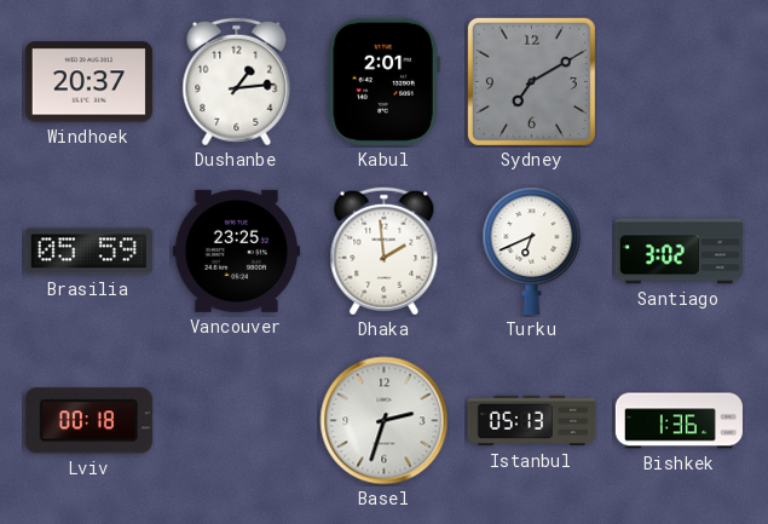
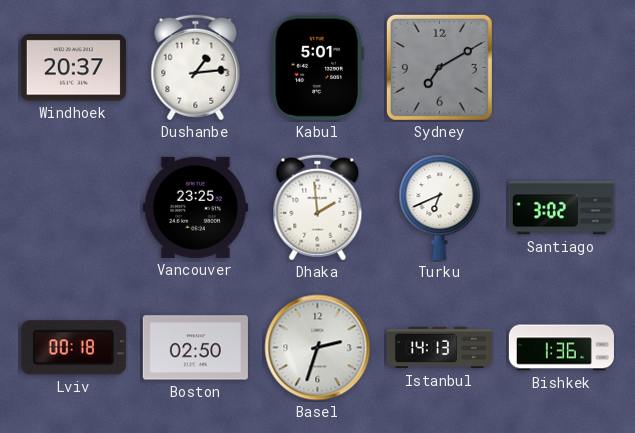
Kabul: 2:01 -> 5:01
Brasilia: 05:59 -> none
Boston: none -> 02:50
Istanbul: 05:13 -> 14:13
